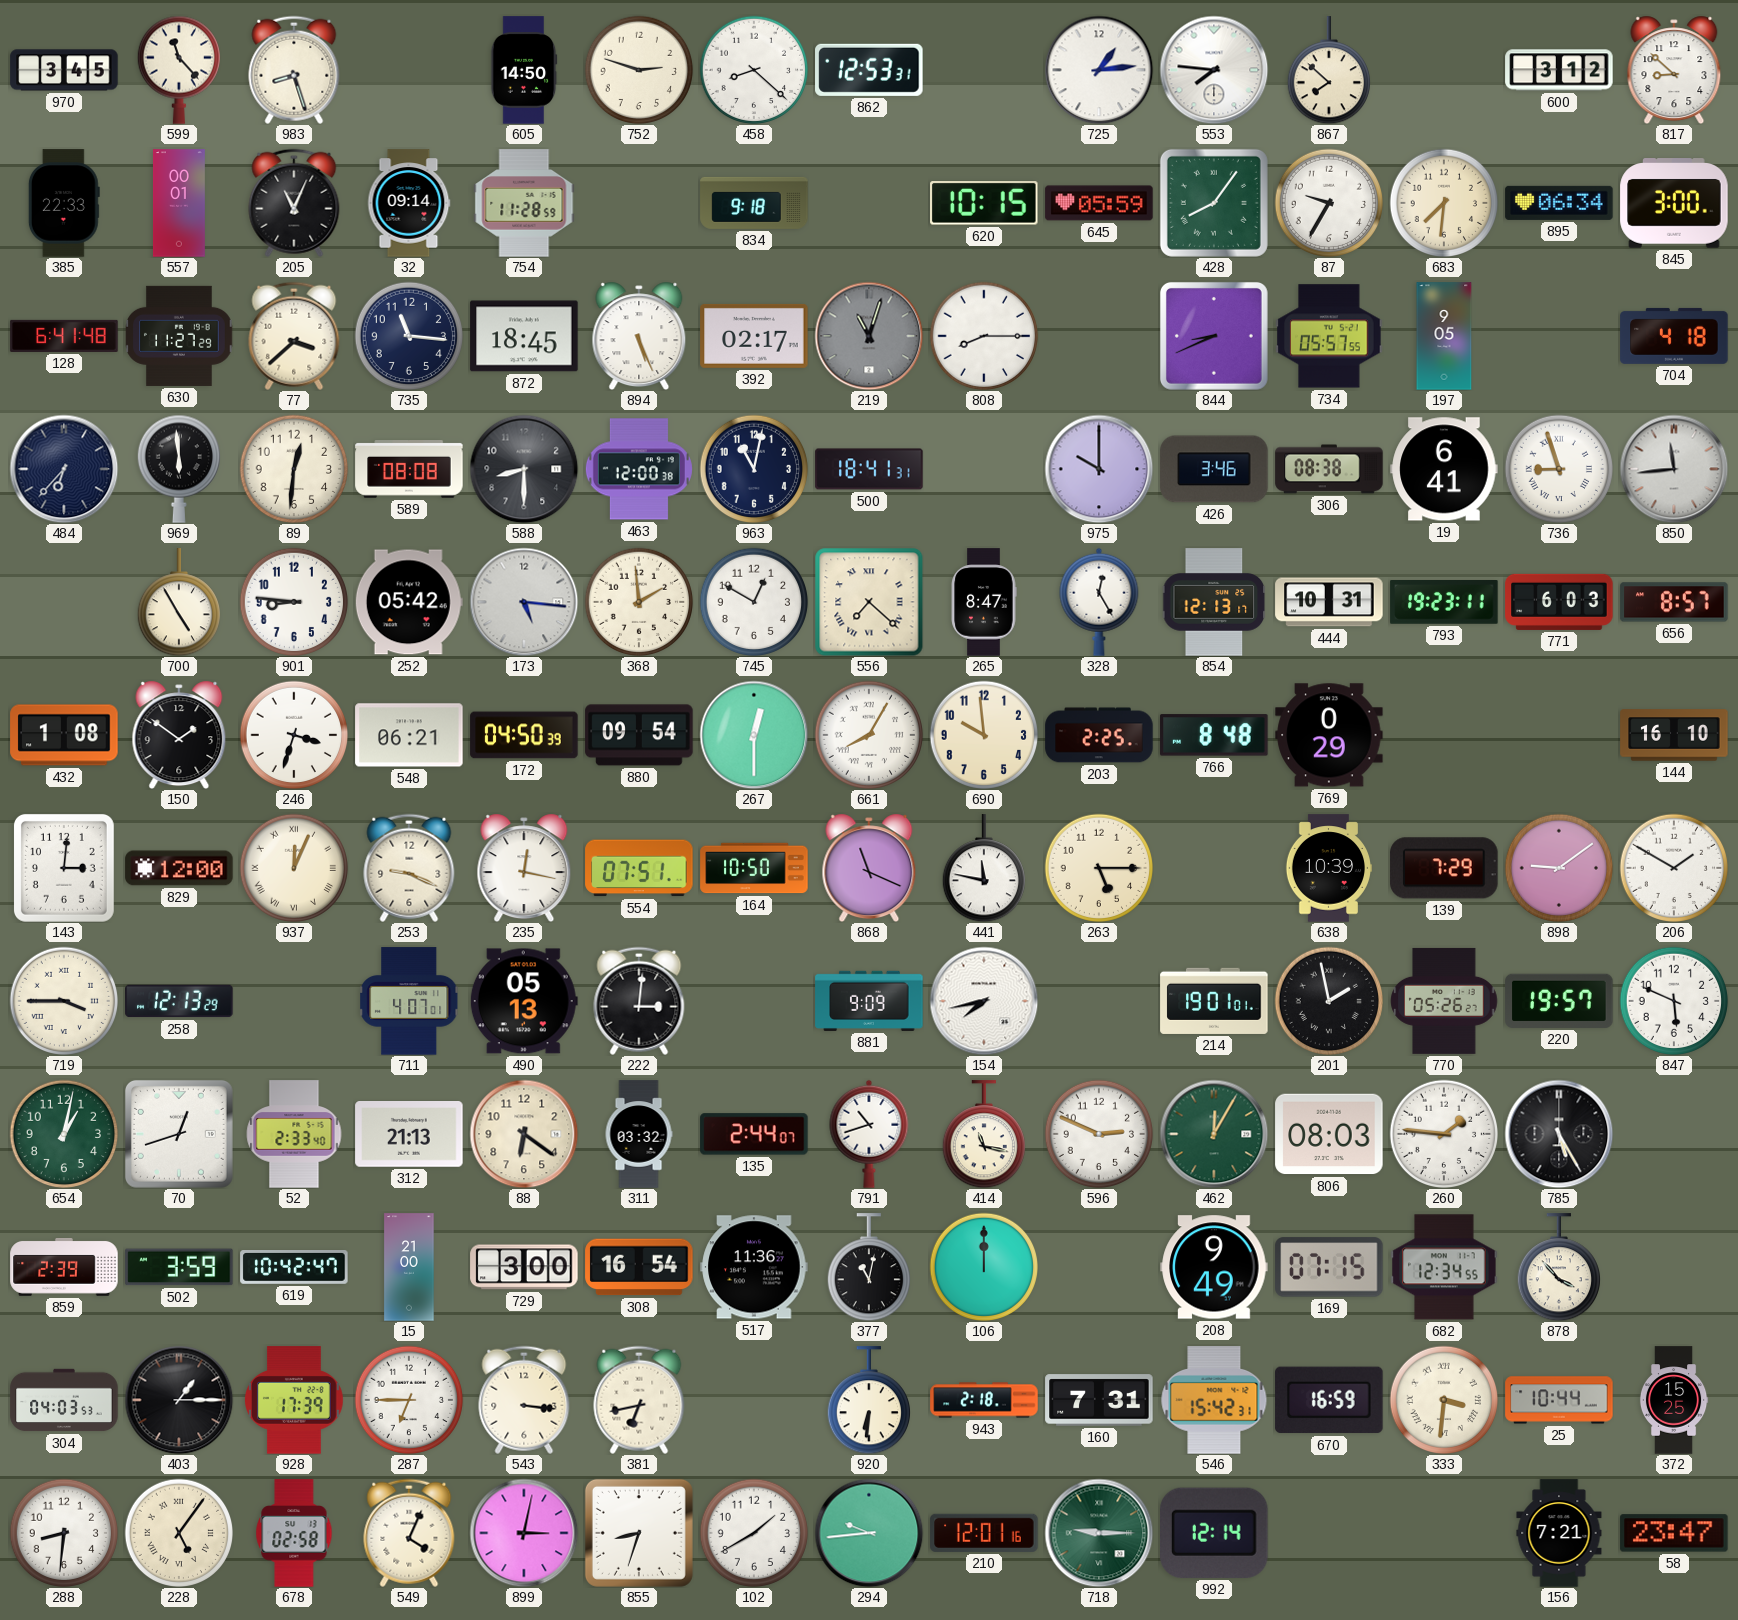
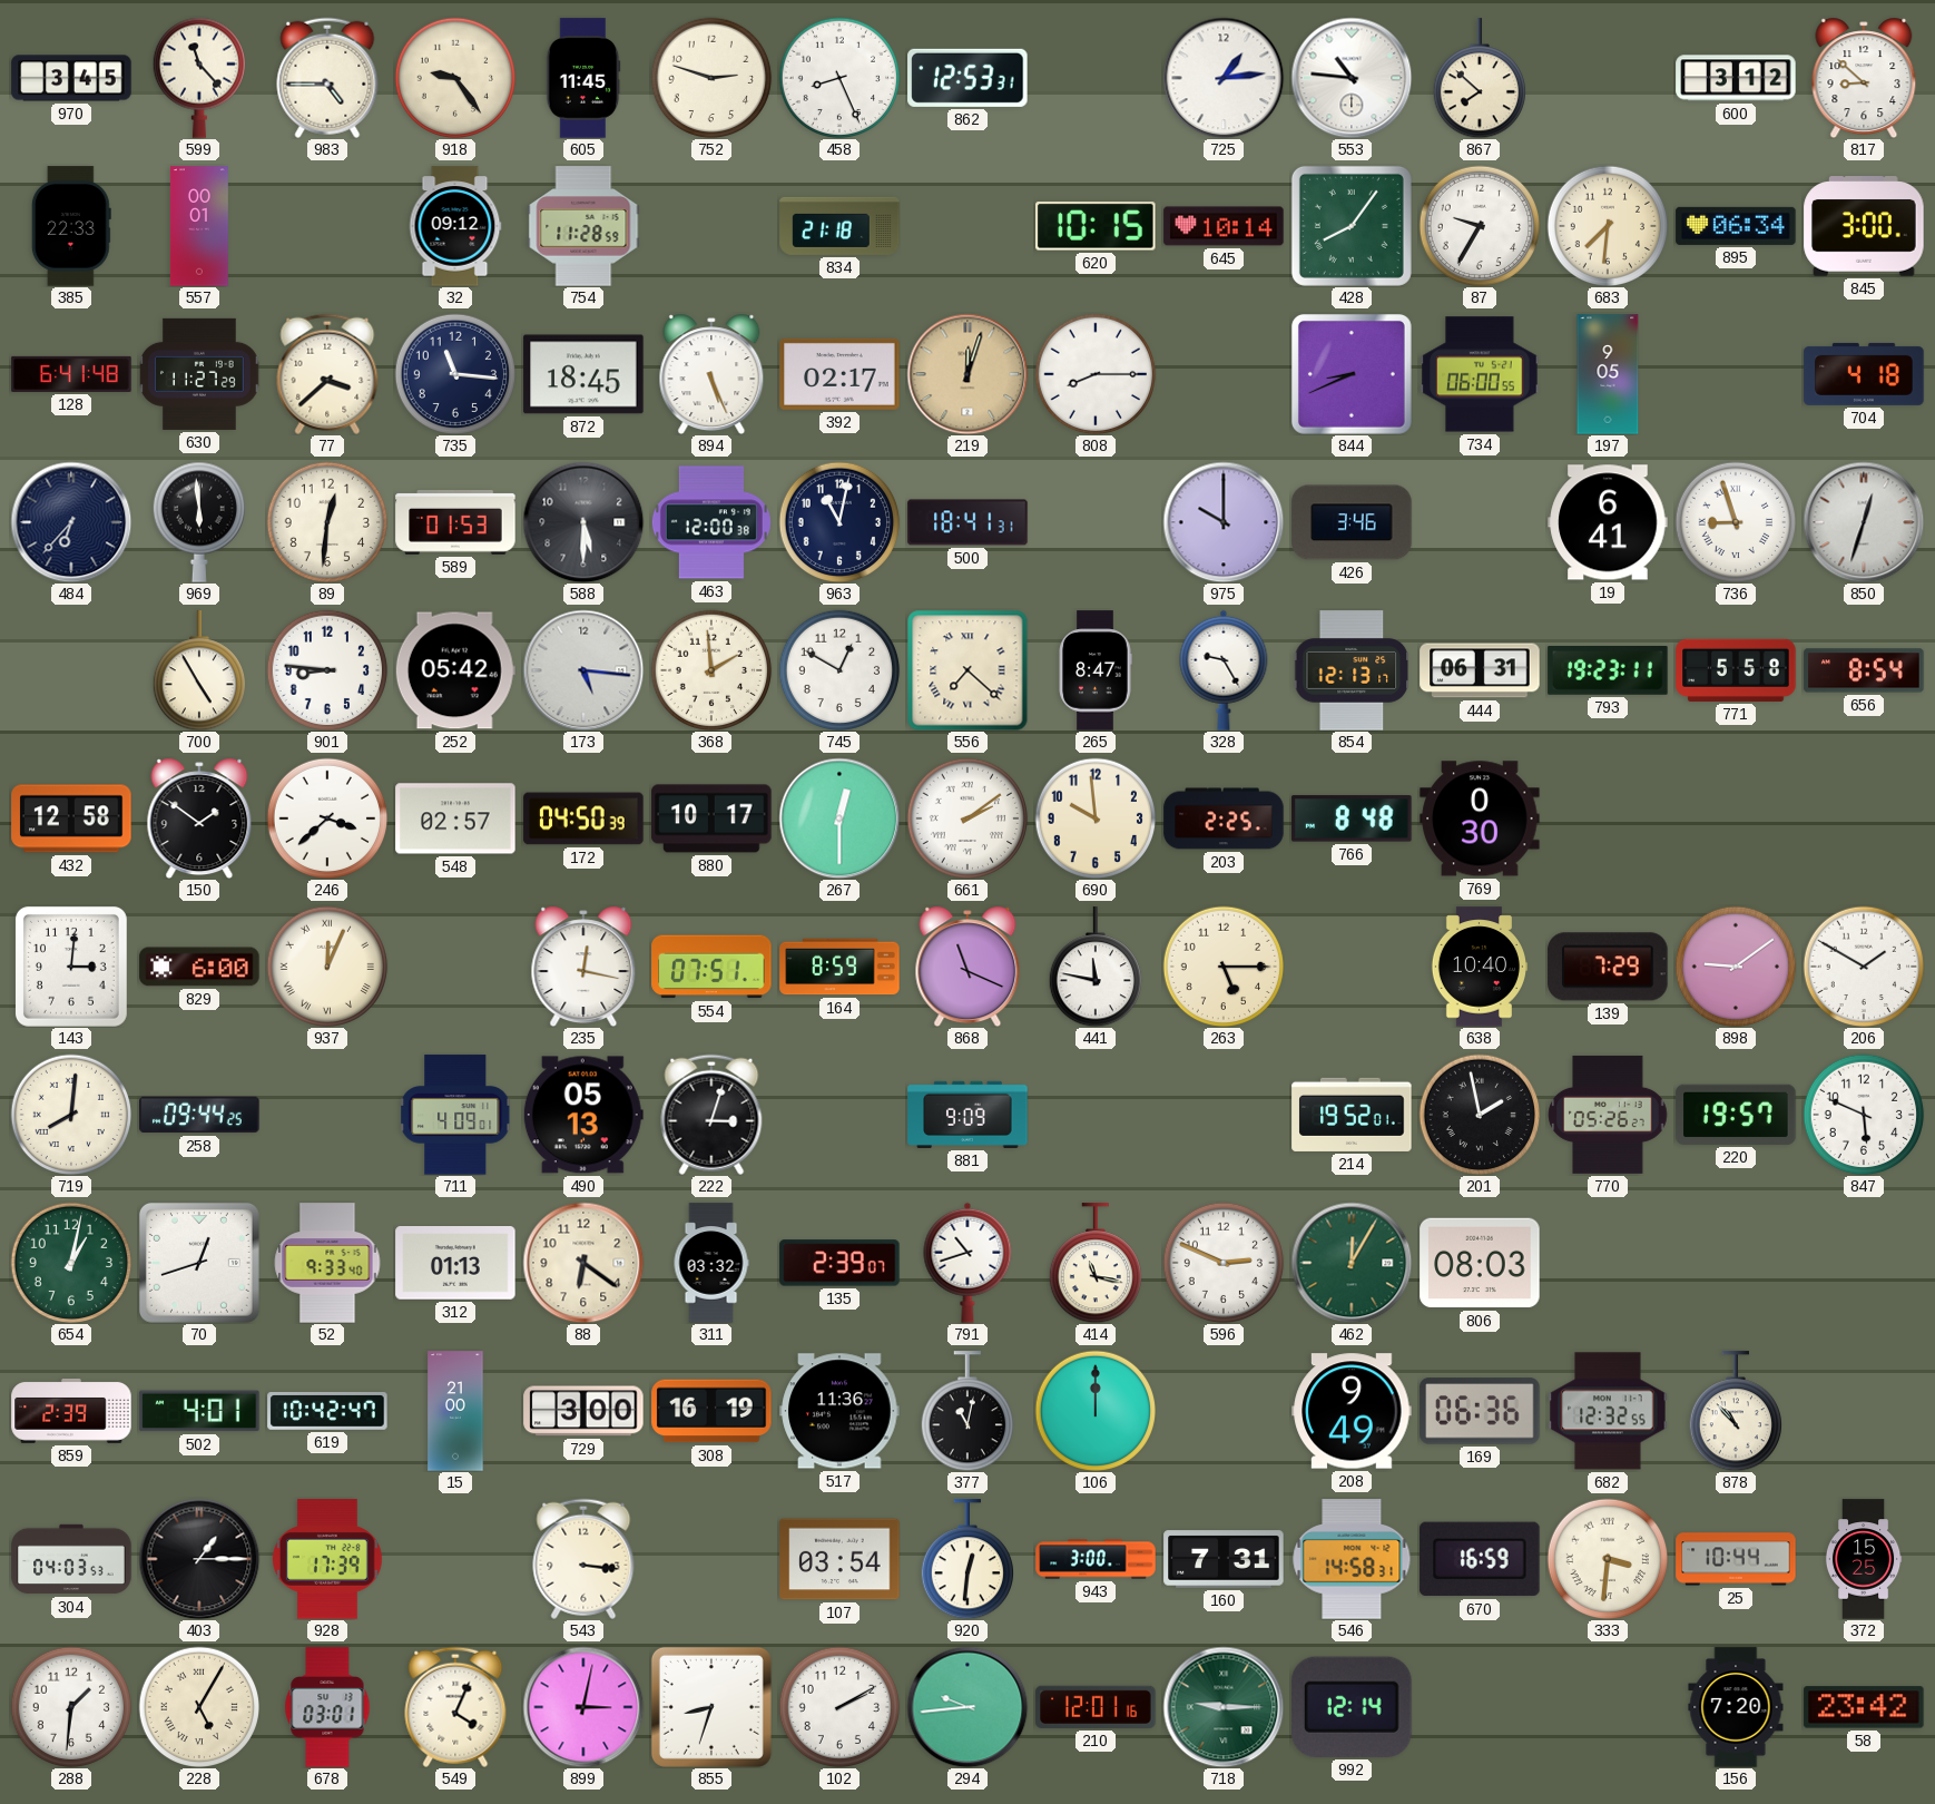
983: 8:27 -> 4:45
918: none -> 9:24
605: 14:50 -> 11:45
458: 8:22 -> 8:26
553: 7:46 -> 10:46
205: 11:04 -> none
32: 09:14 -> 09:12
834: 9:18 -> 21:18
645: 05:59 -> 10:14
219: 11:03 -> 12:03
219 dial: grey -> champagne
734: 05:57 -> 06:00
589: 08:08 -> 01:53
588: 8:30 -> 5:30
306: 08:38 -> none
850: 11:44 -> 12:33
328: 12:25 -> 9:25
444: 10:31 -> 06:31
771: 6:03 -> 5:58
656: 8:57 -> 8:54
432: 1:08 -> 12:58
246: 3:33 -> 3:38
548: 06:21 -> 02:57
880: 09:54 -> 10:17
661: 8:05 -> 2:09
769: 0:29 -> 0:30
144: 16:10 -> none
829: 12:00 -> 6:00
253: 9:19 -> none
164: 10:50 -> 8:59
638: 10:39 -> 10:40
719: 3:45 -> 8:01
258: 12:13 -> 09:44
711: 4:07 -> 4:09
222: 3:01 -> 3:03
154: 7:43 -> none
214: 19:01 -> 19:52
52: 2:33 -> 9:33
312: 21:13 -> 01:13
135: 2:44 -> 2:39
260: 1:46 -> none
785: 5:25 -> none
502: 3:59 -> 4:01
308: 16:54 -> 16:19
169: 07:15 -> 06:36
682: 12:34 -> 12:32
878: 3:53 -> 10:53
287: 6:45 -> none
381: 6:43 -> none
107: none -> 03:54
920: 6:31 -> 12:31
943: 2:18 -> 3:00
546: 15:42 -> 14:58
288: 8:31 -> 1:31
228: 5:06 -> 5:05
678: 02:58 -> 03:01
102: 1:40 -> 2:10
156: 7:21 -> 7:20
58: 23:47 -> 23:42
